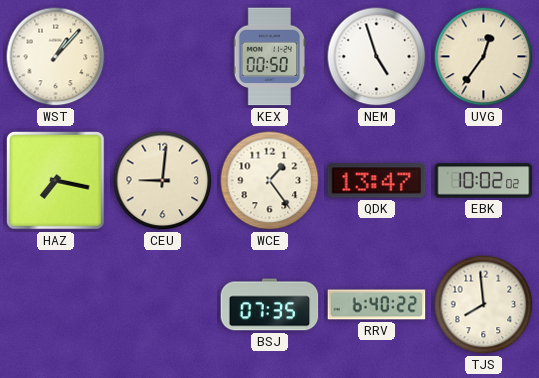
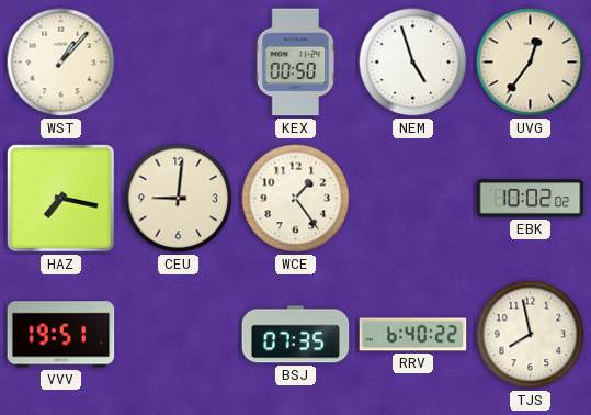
QDK: 13:47 -> none
VVV: none -> 19:51
TJS: 7:59 -> 7:58
